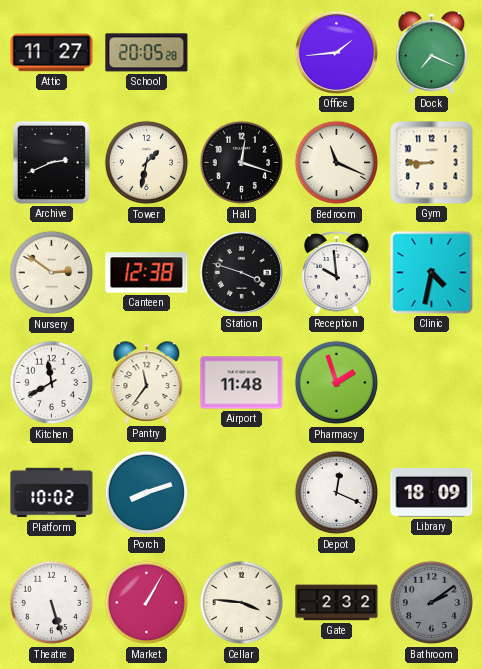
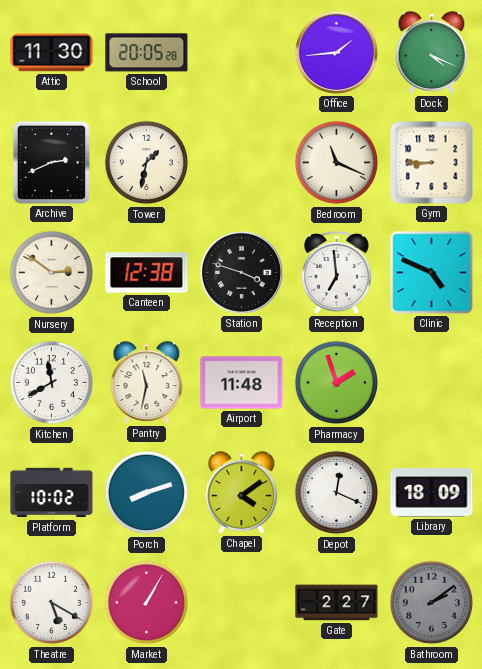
Attic: 11:27 -> 11:30
Dock: 7:19 -> 4:19
Hall: 12:18 -> none
Reception: 9:59 -> 6:59
Clinic: 4:32 -> 4:49
Pantry: 11:36 -> 11:32
Chapel: none -> 4:09
Theatre: 5:27 -> 5:20
Cellar: 3:46 -> none
Gate: 2:32 -> 2:27
